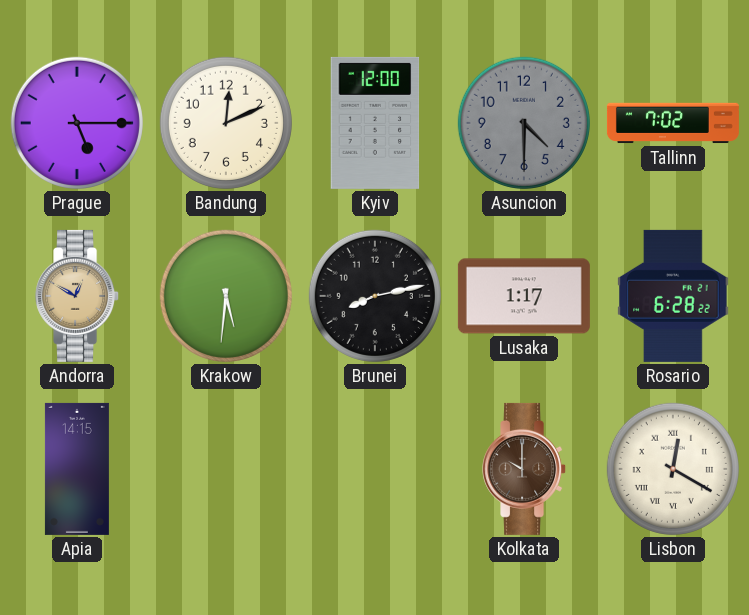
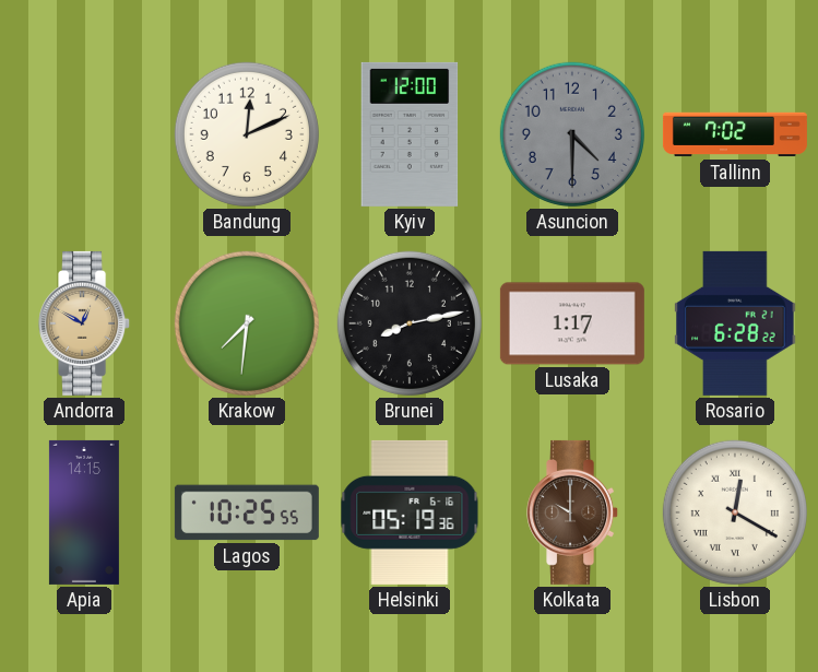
Prague: 5:15 -> none
Krakow: 5:31 -> 7:31
Lagos: none -> 10:25
Helsinki: none -> 05:19
